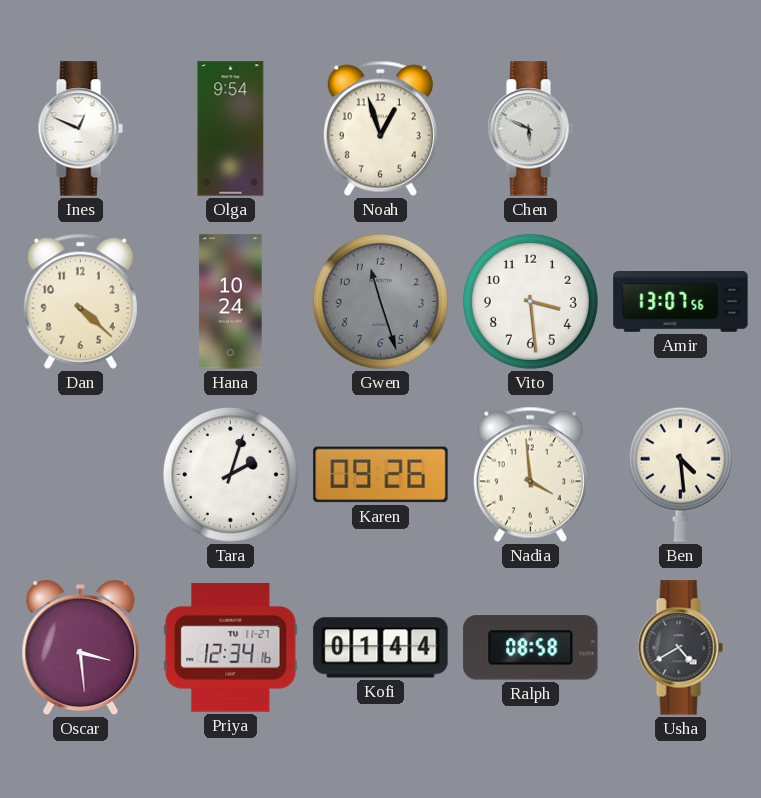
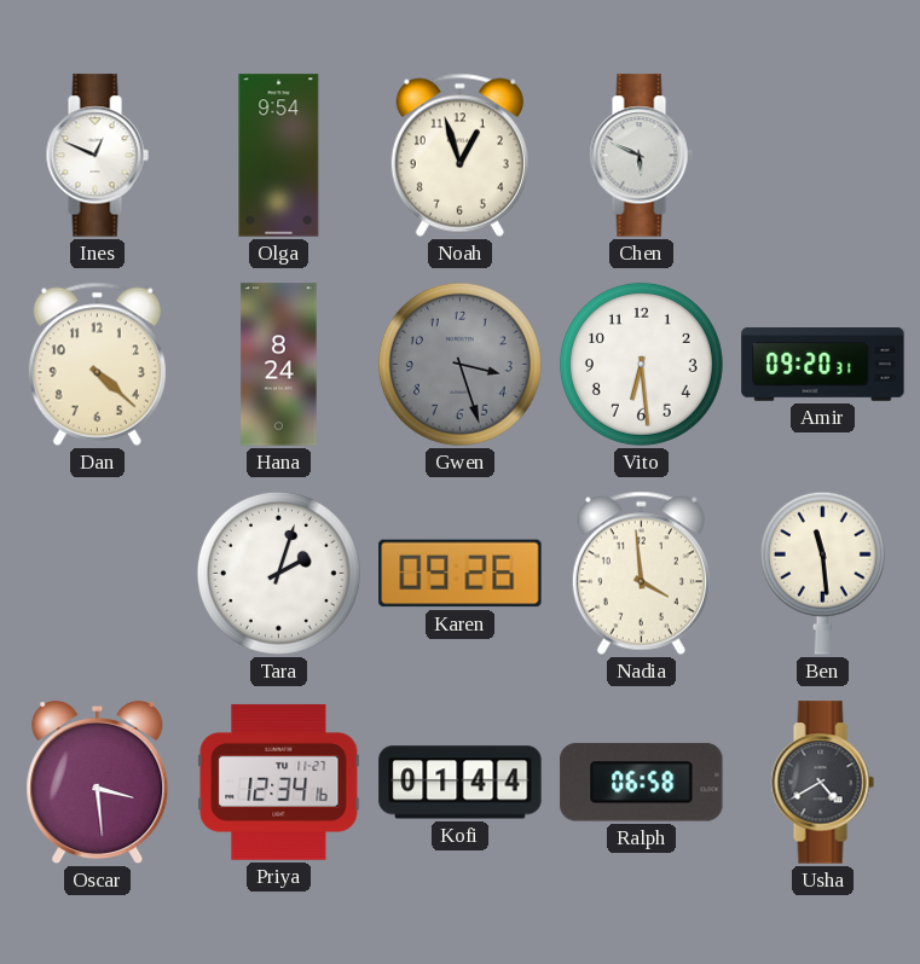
Hana: 10:24 -> 8:24
Gwen: 11:27 -> 3:27
Vito: 3:29 -> 6:29
Amir: 13:07 -> 09:20
Ben: 4:29 -> 11:29
Ralph: 08:58 -> 06:58
